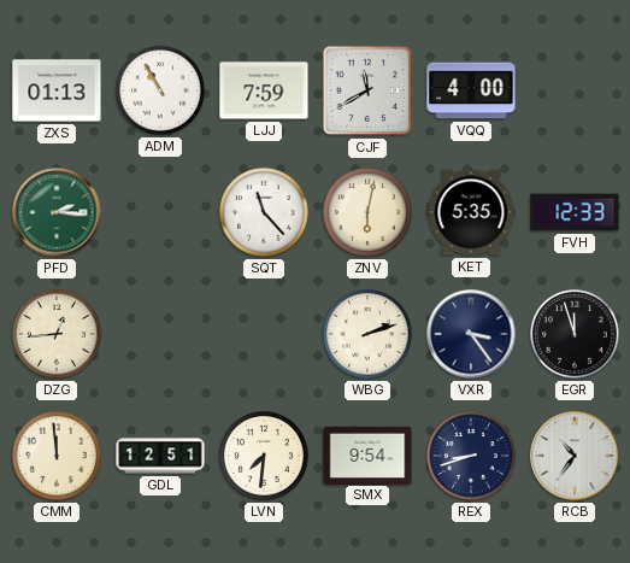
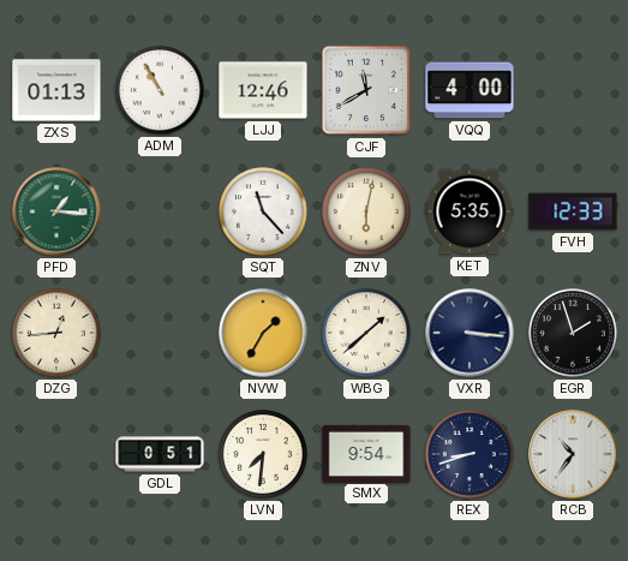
LJJ: 7:59 -> 12:46
PFD: 2:16 -> 1:16
NVW: none -> 1:35
WBG: 2:12 -> 1:38
VXR: 3:24 -> 3:16
EGR: 11:57 -> 1:57
CMM: 11:59 -> none
GDL: 12:51 -> 0:51
